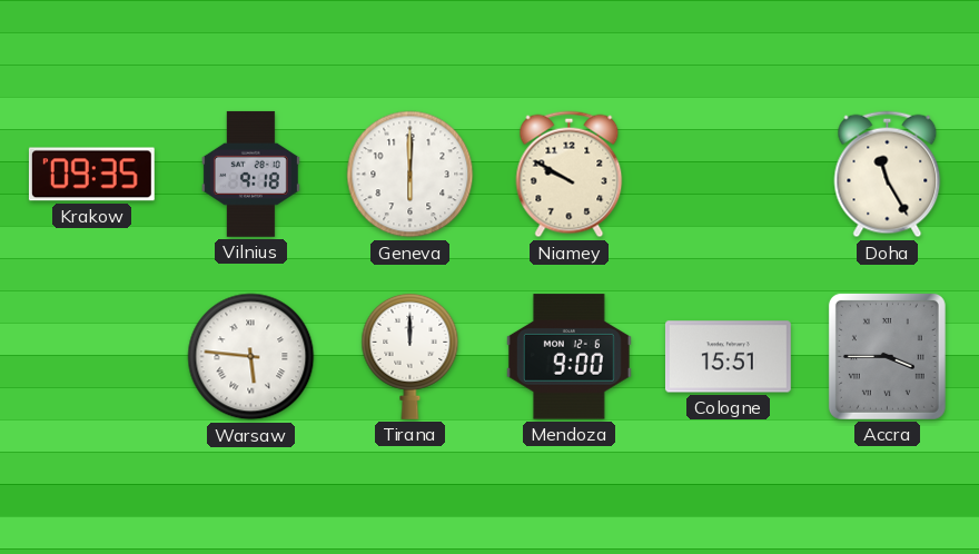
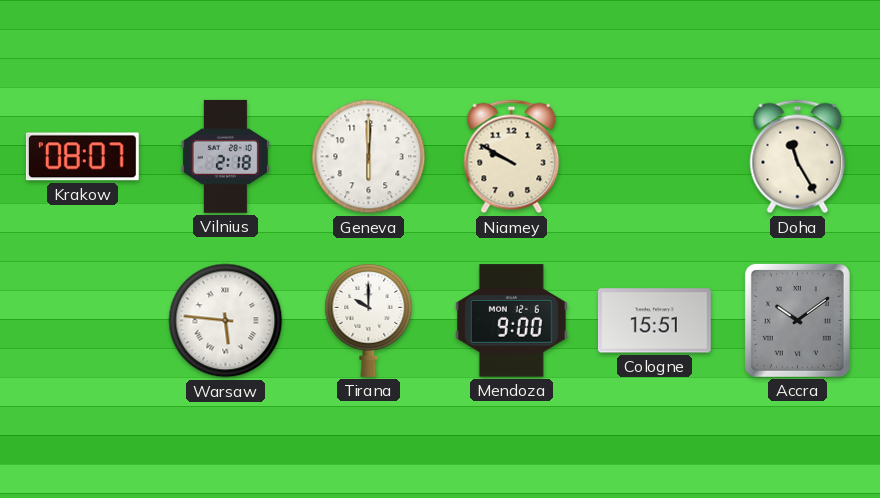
Krakow: 09:35 -> 08:07
Vilnius: 9:18 -> 2:18
Tirana: 12:00 -> 10:00
Accra: 3:45 -> 10:09
